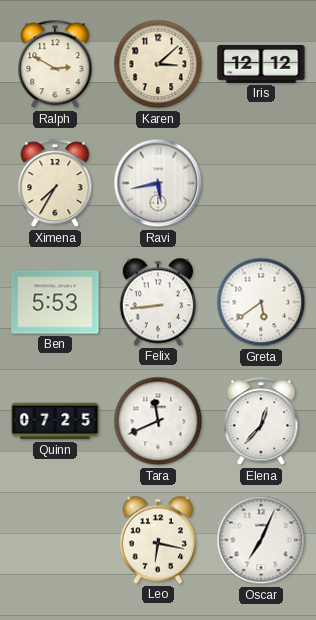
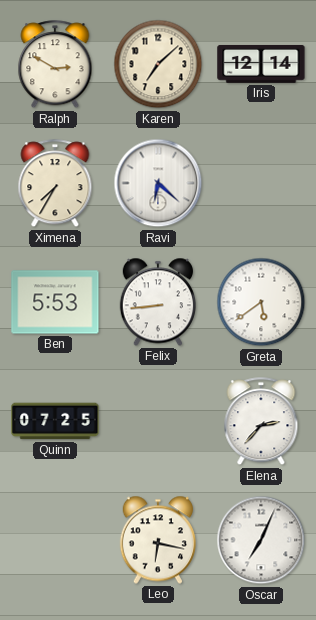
Karen: 3:08 -> 7:08
Iris: 12:12 -> 12:14
Ravi: 5:43 -> 6:22
Tara: 11:41 -> none
Elena: 12:37 -> 2:37
